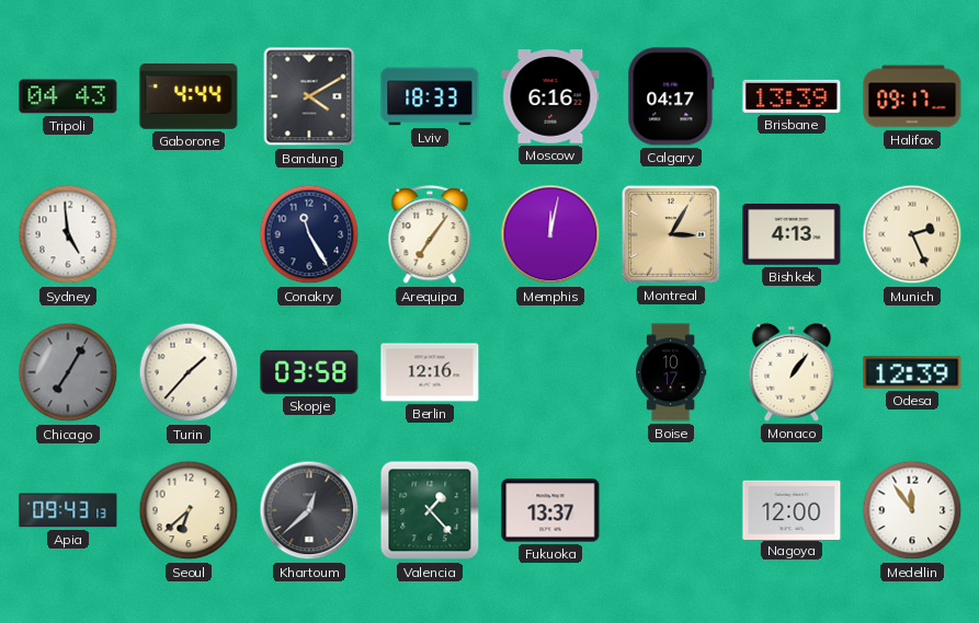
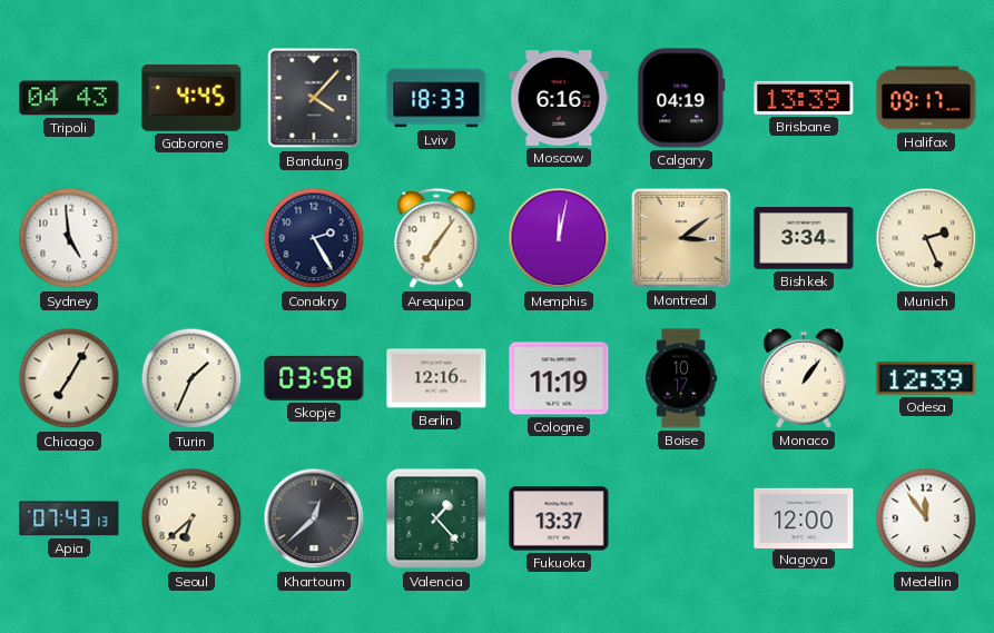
Gaborone: 4:44 -> 4:45
Bandung: 4:10 -> 4:07
Calgary: 04:17 -> 04:19
Conakry: 11:25 -> 2:25
Montreal: 3:05 -> 3:09
Bishkek: 4:13 -> 3:34
Chicago dial: grey -> cream
Turin: 1:37 -> 1:34
Cologne: none -> 11:19
Apia: 09:43 -> 07:43
